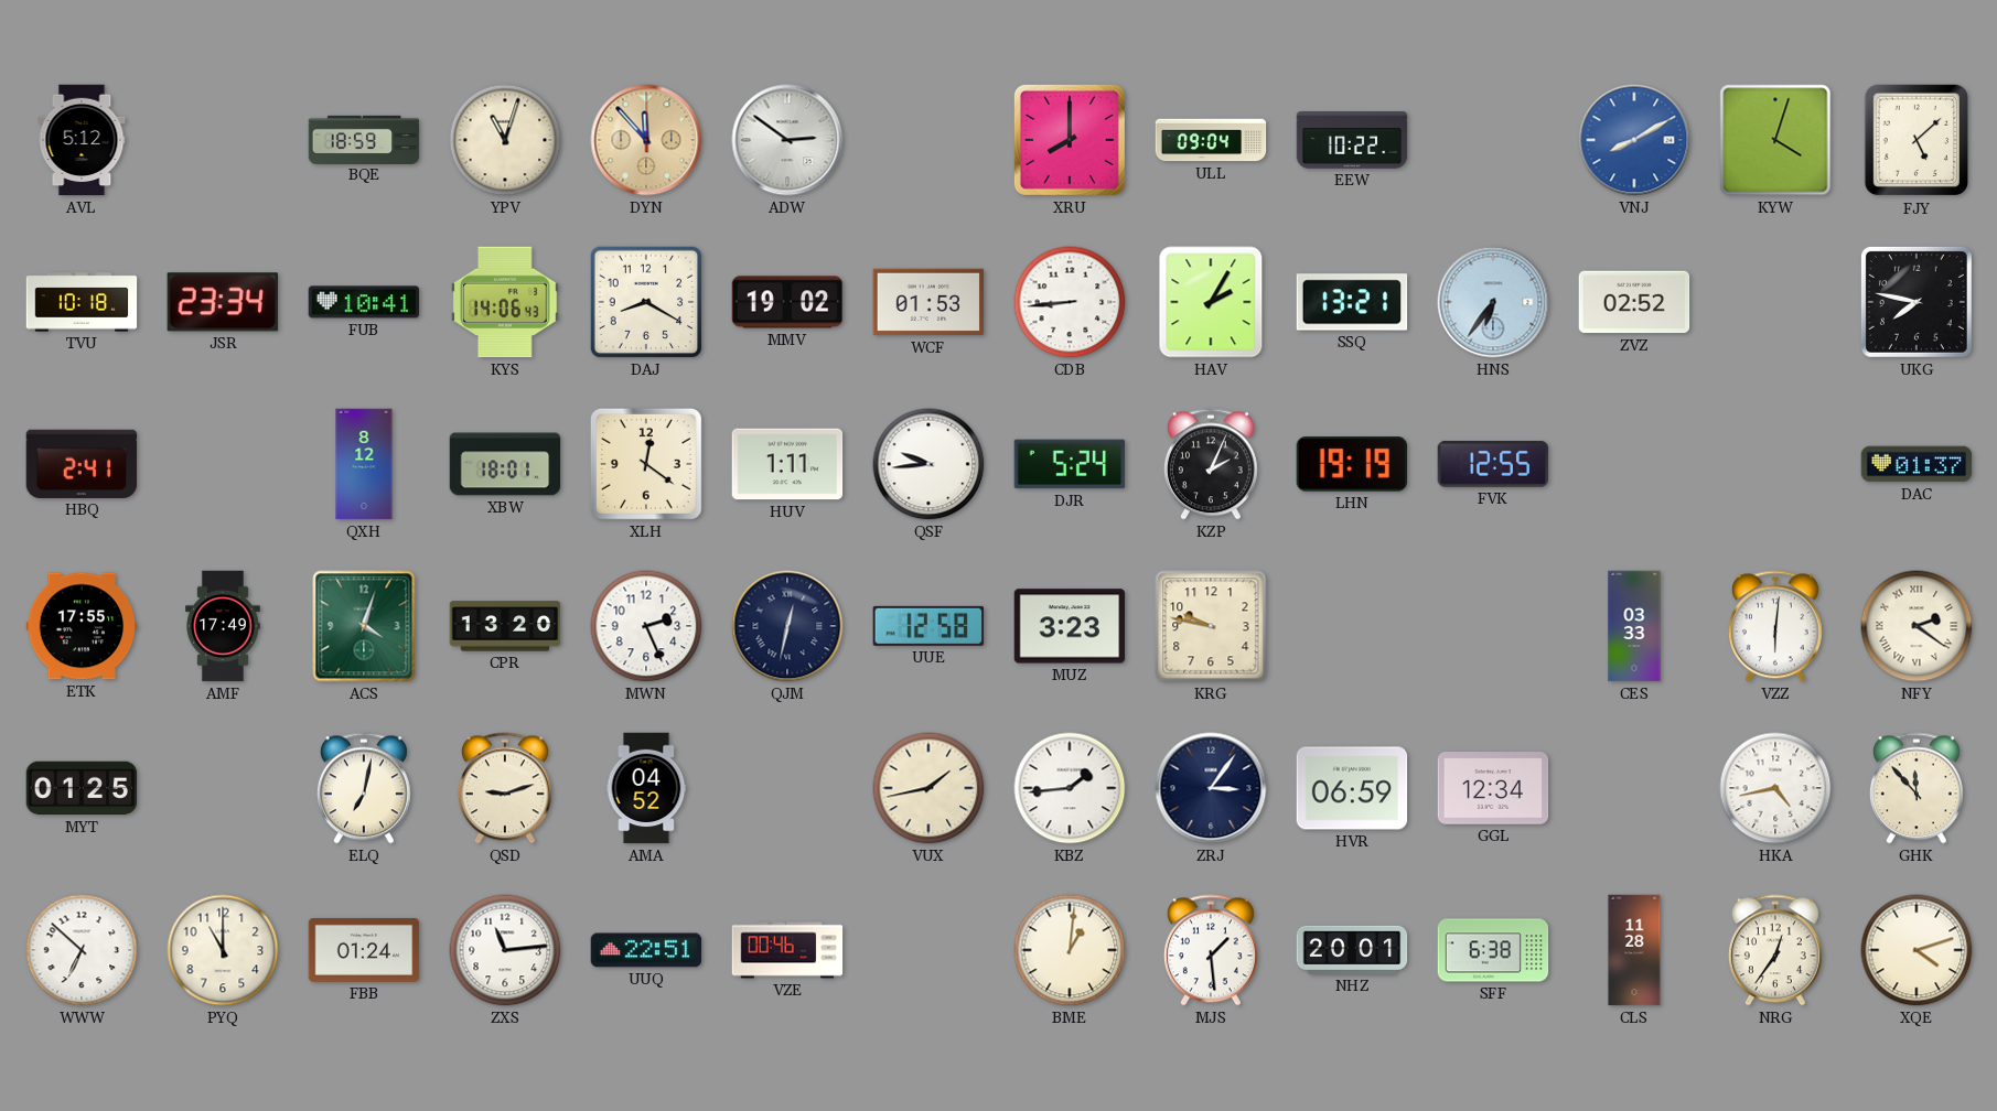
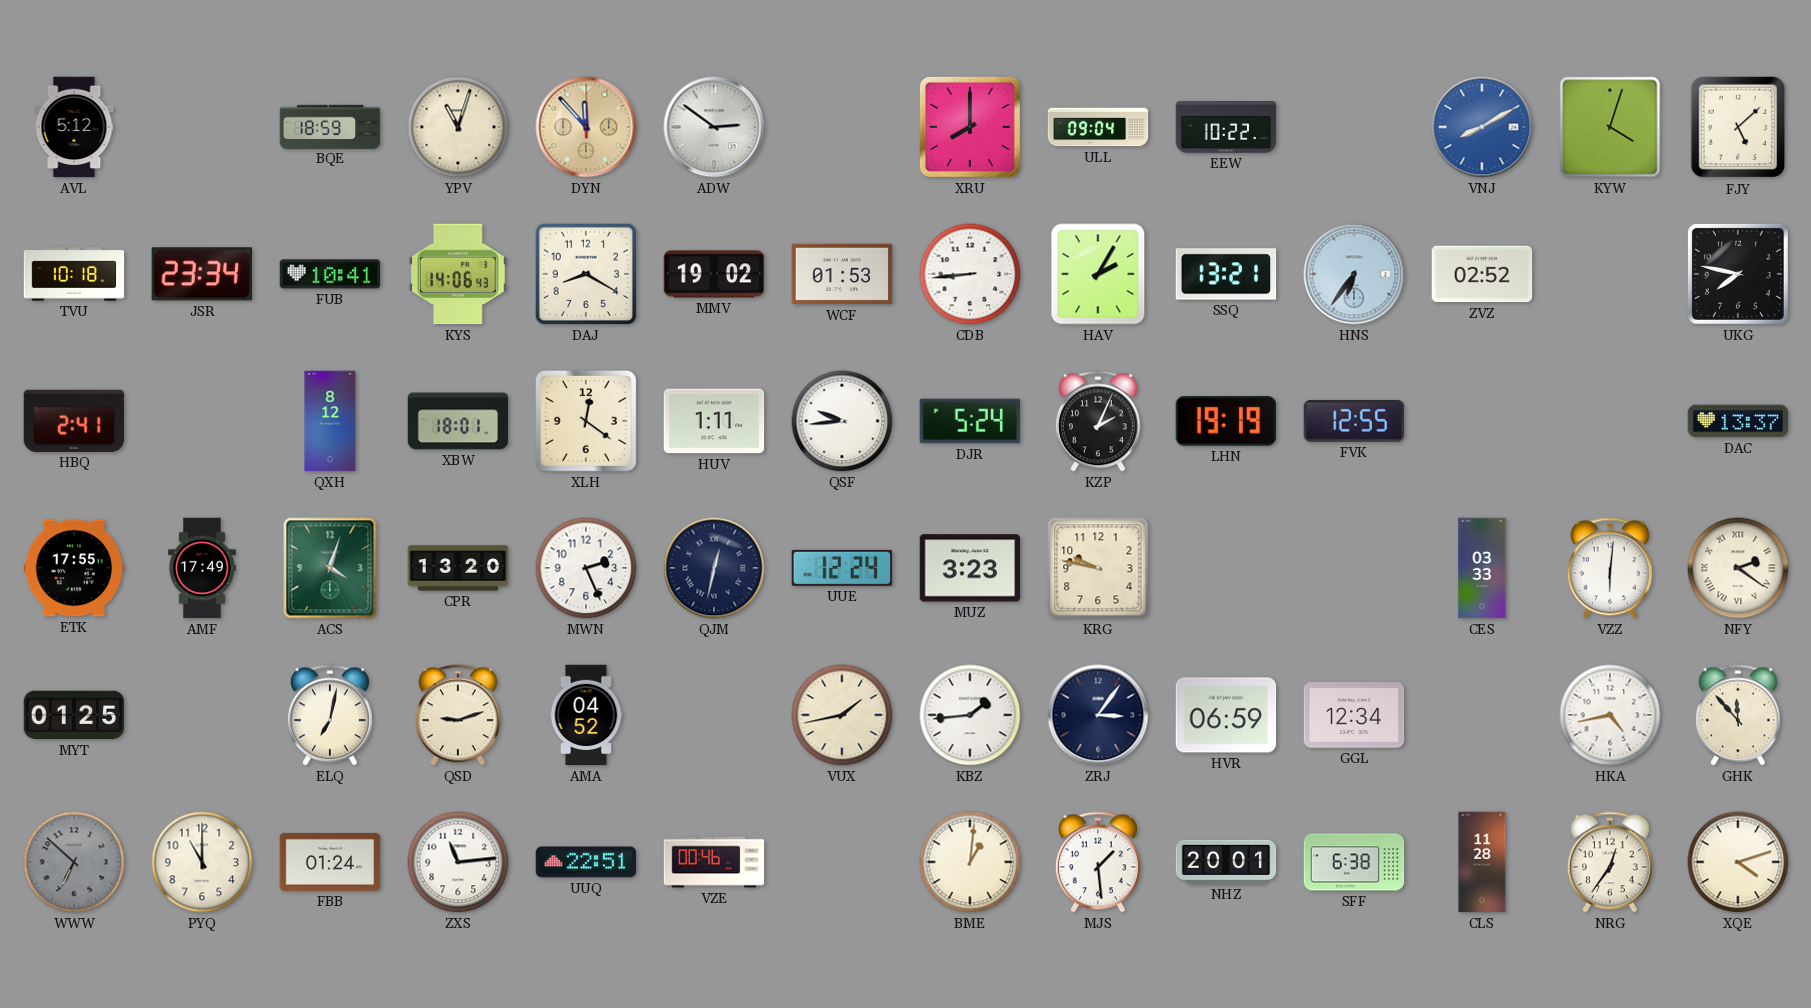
DAC: 01:37 -> 13:37
UUE: 12:58 -> 12:24
WWW dial: white -> grey
